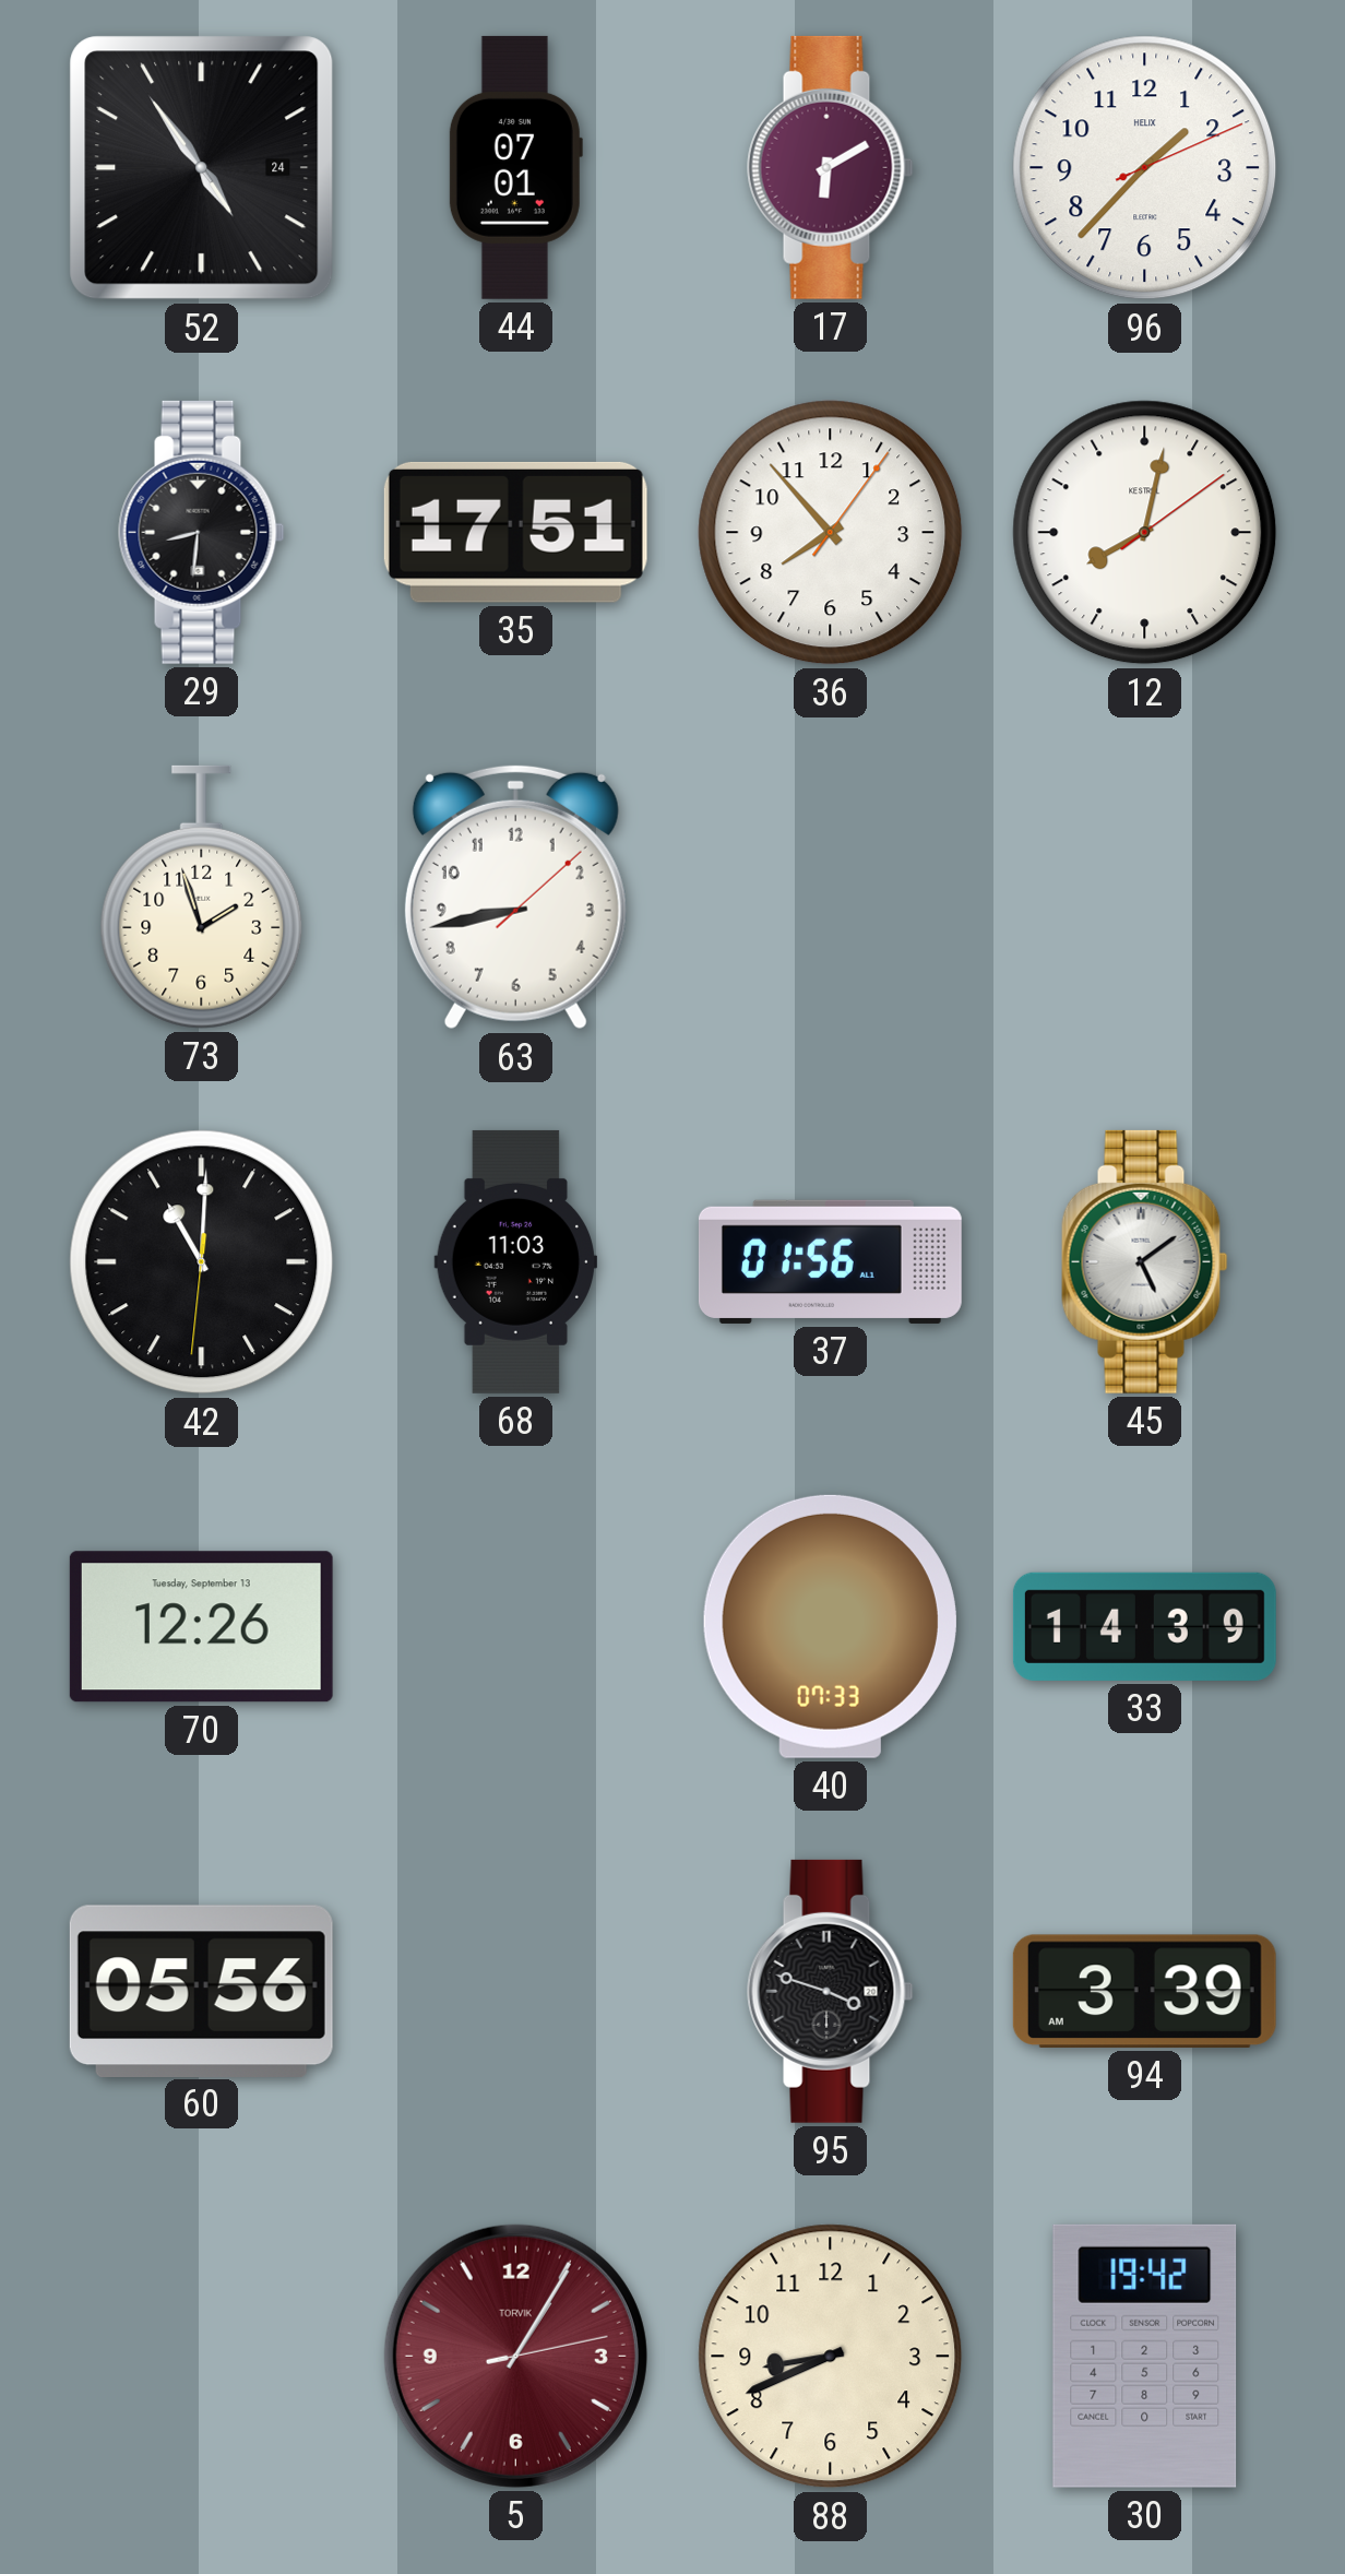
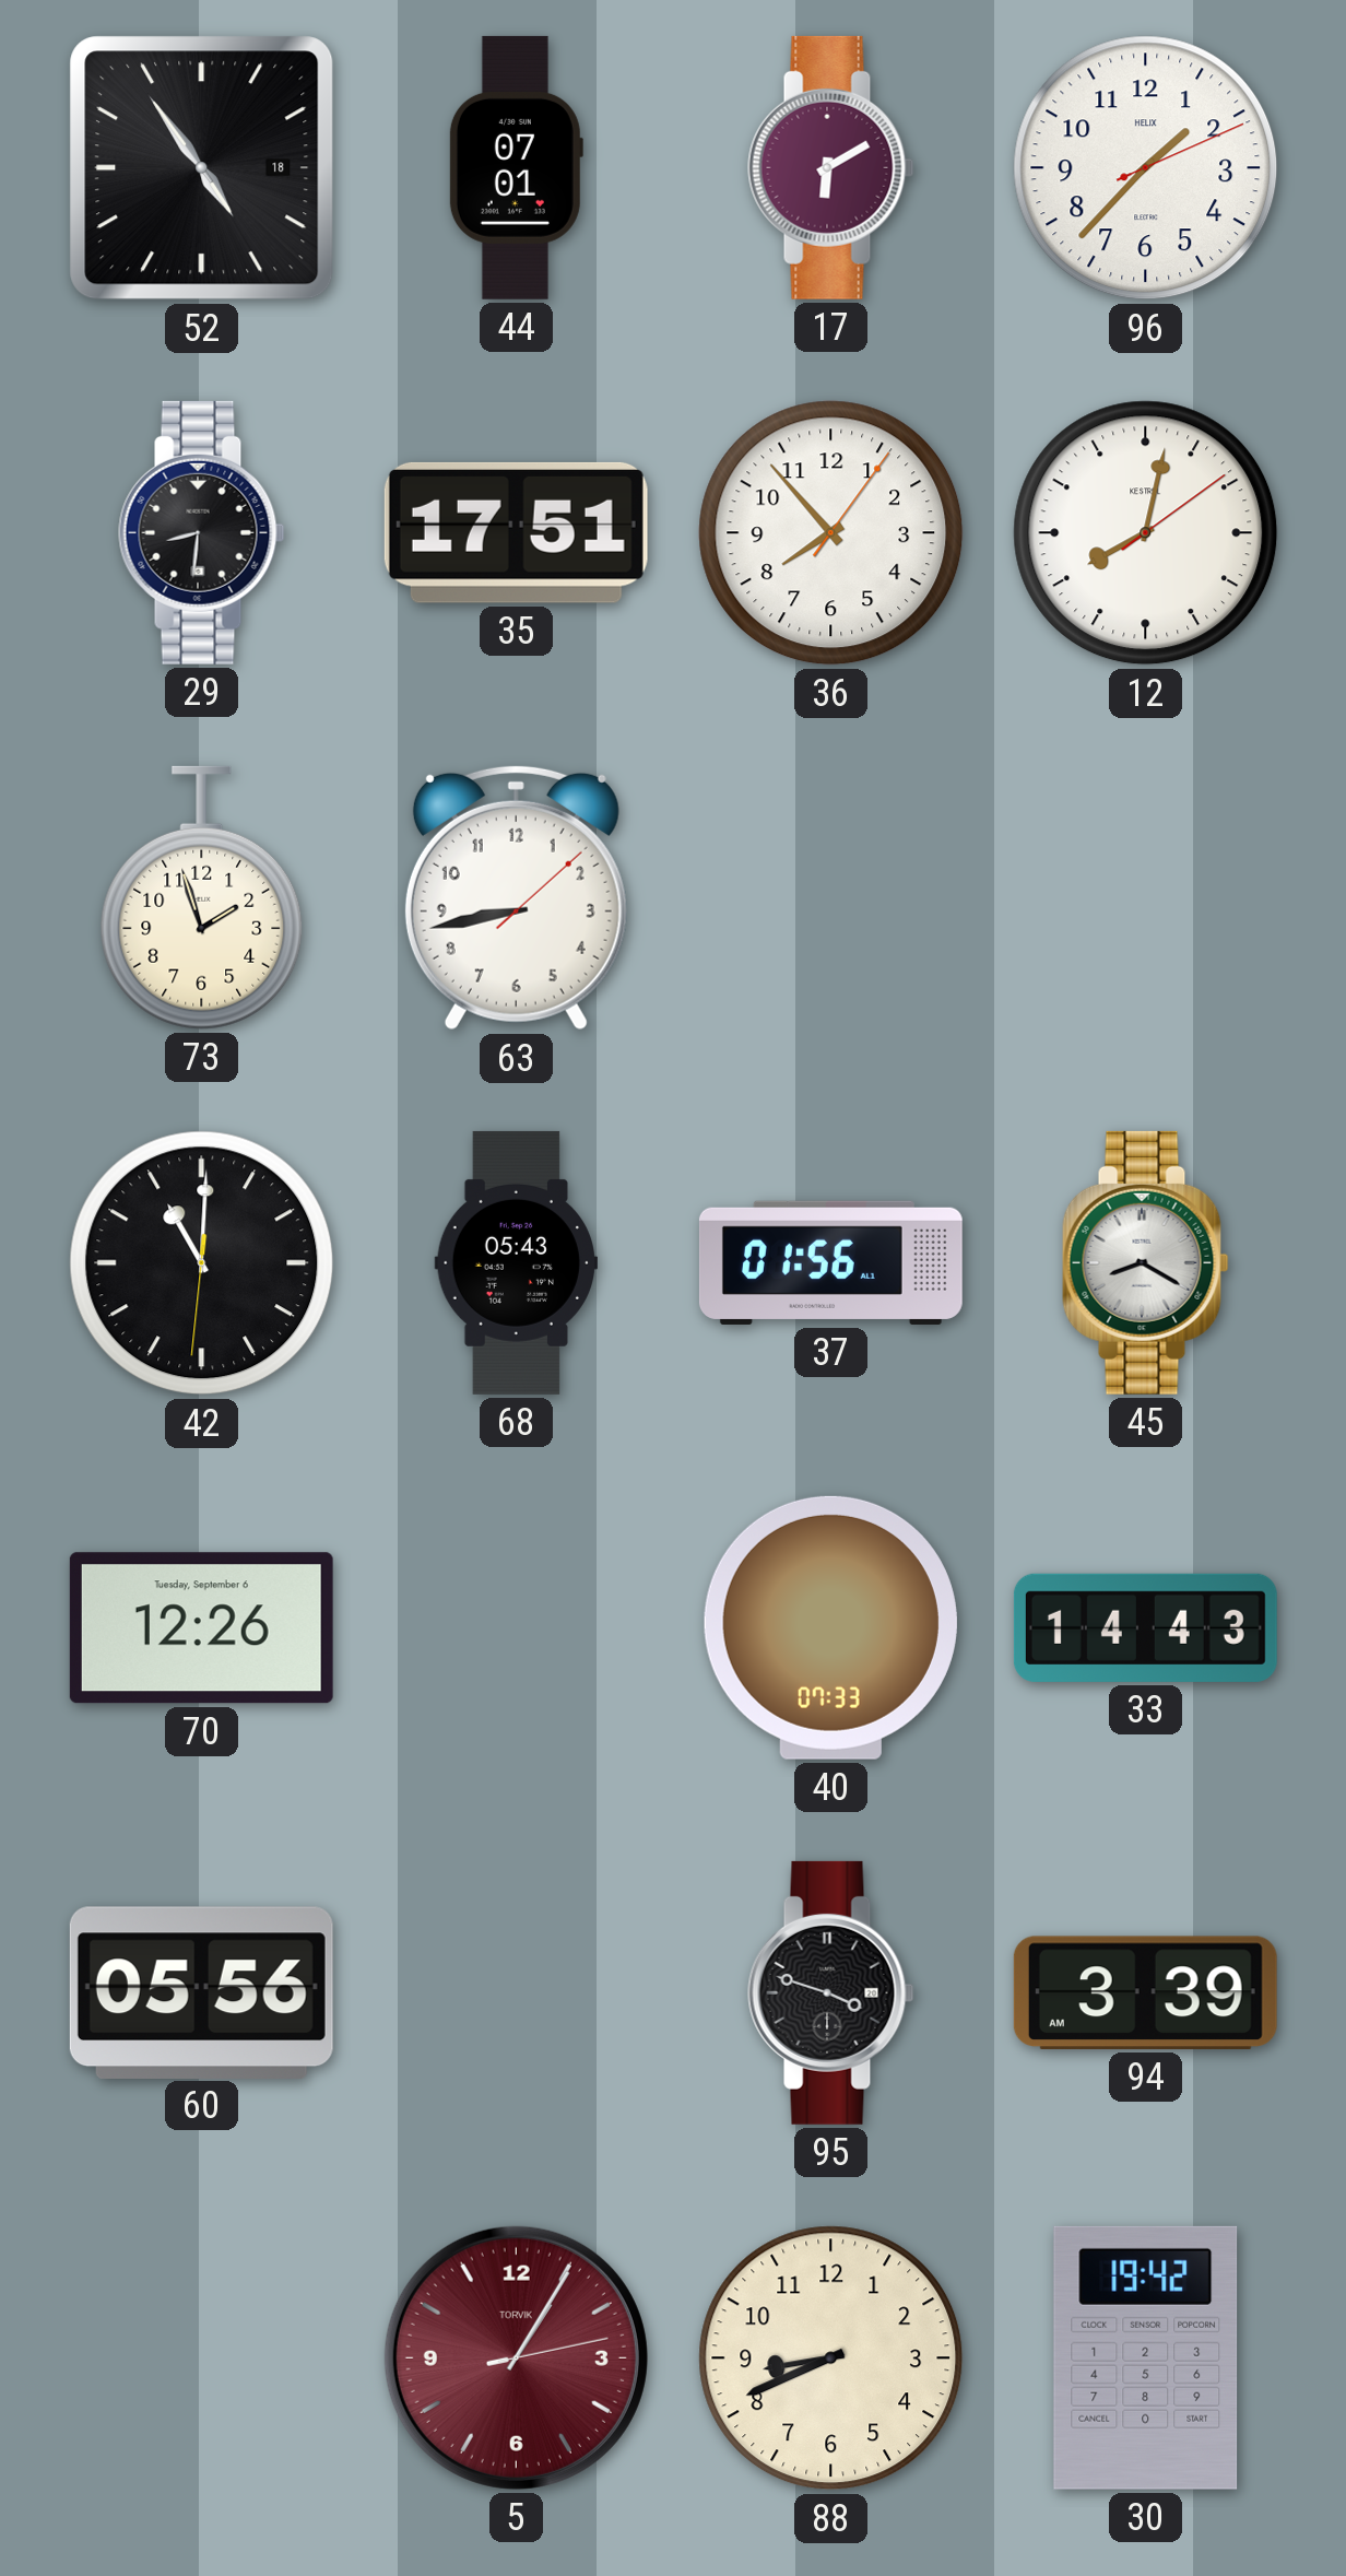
52 date: 24 -> 18
68: 11:03 -> 05:43
45: 5:09 -> 8:20
70 date: Tuesday, September 13 -> Tuesday, September 6
33: 14:39 -> 14:43
